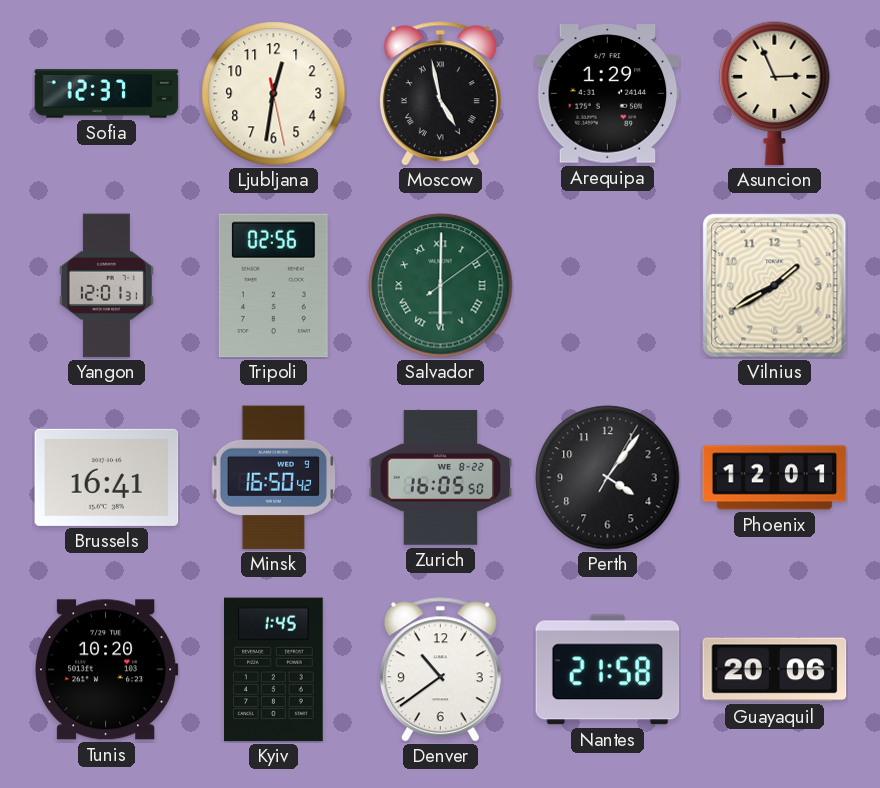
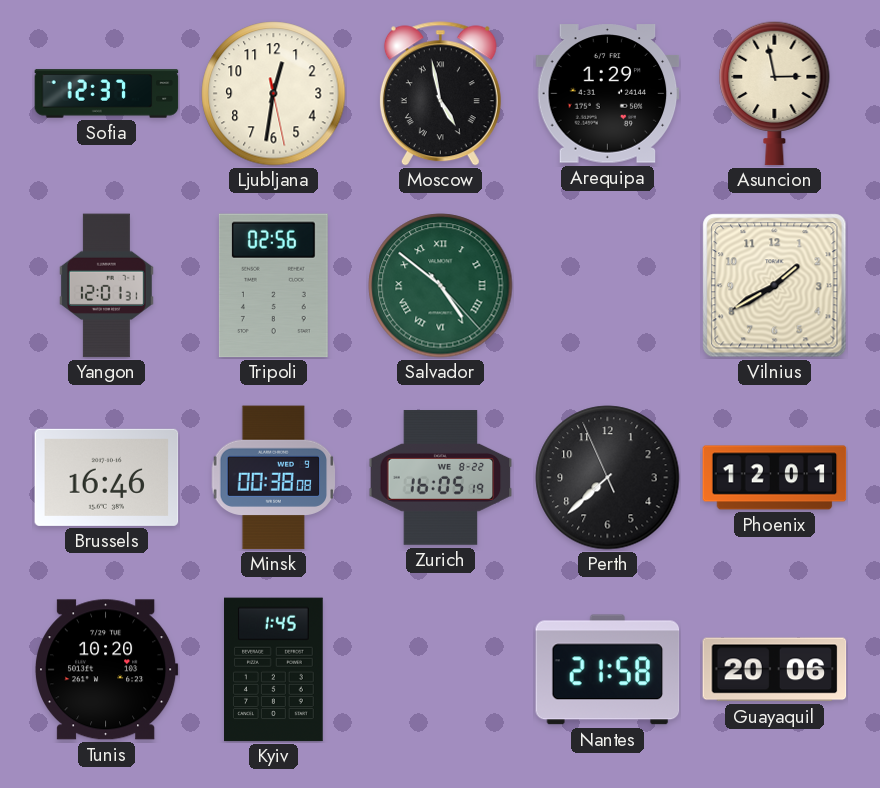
Asuncion: 2:56 -> 2:58
Salvador: 6:00 -> 4:51
Brussels: 16:41 -> 16:46
Minsk: 16:50 -> 00:38
Zurich: 16:05:50 -> 16:05:19
Perth: 4:06 -> 7:37
Denver: 10:39 -> none
